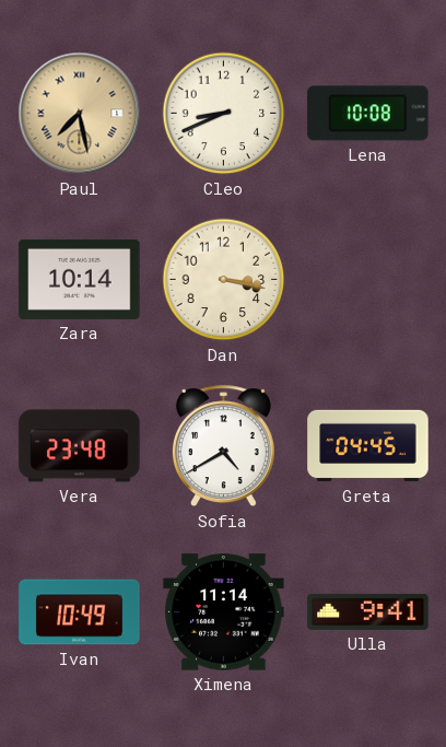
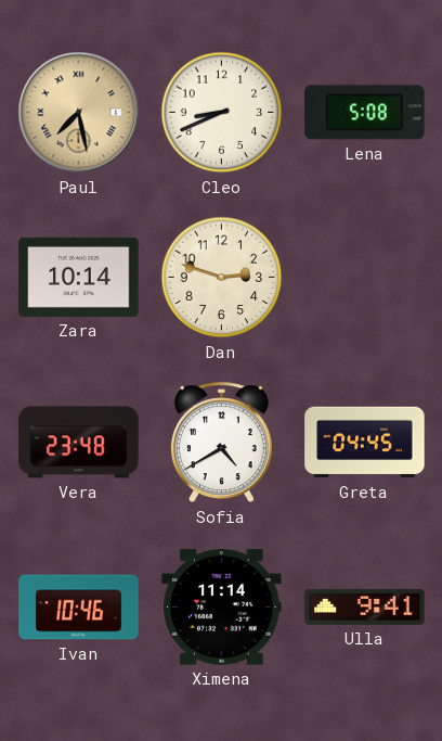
Lena: 10:08 -> 5:08
Dan: 3:17 -> 2:48
Ivan: 10:49 -> 10:46
